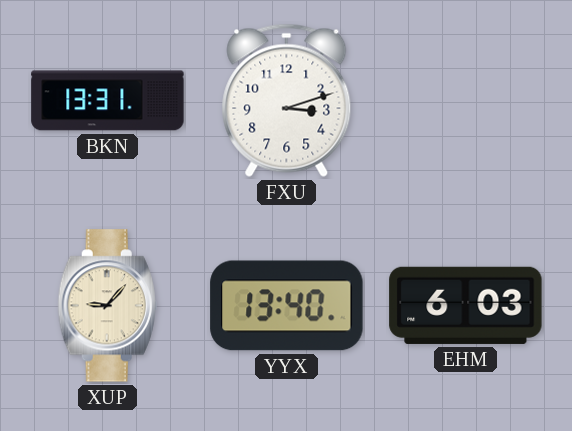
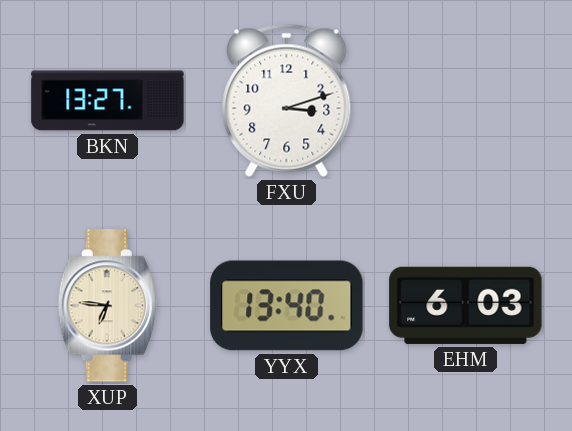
BKN: 13:31 -> 13:27
XUP: 9:07 -> 6:46
